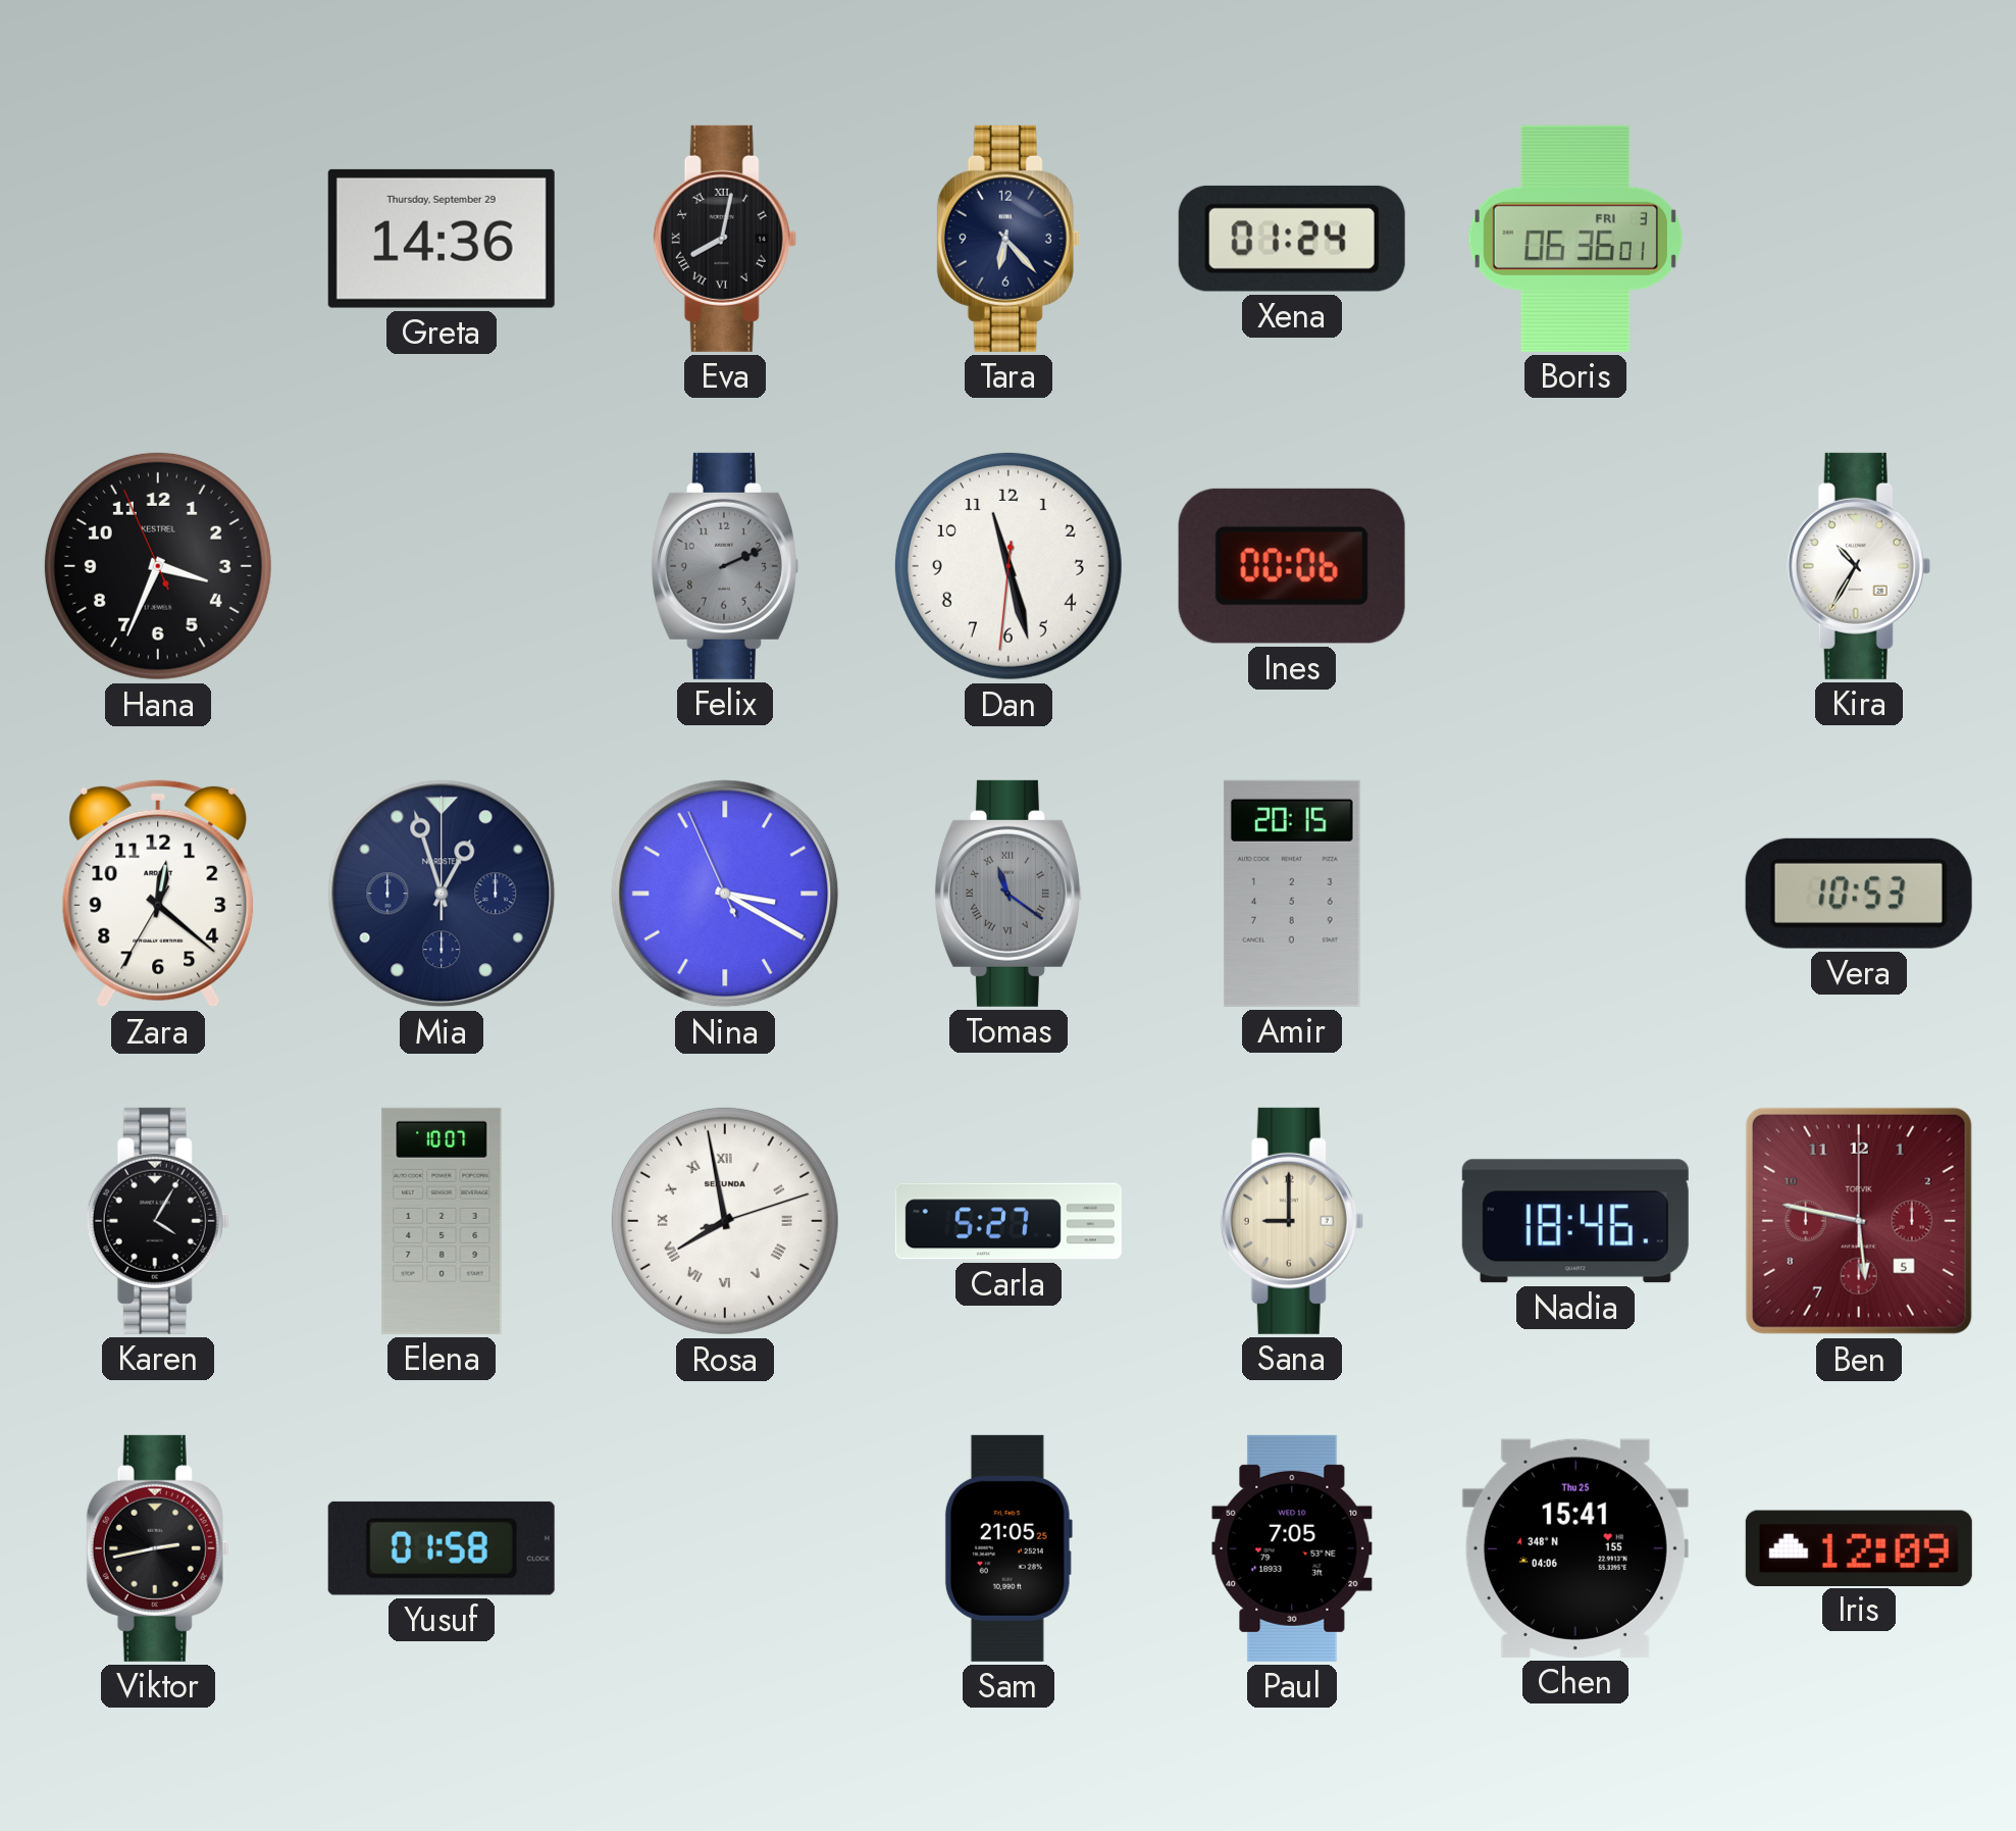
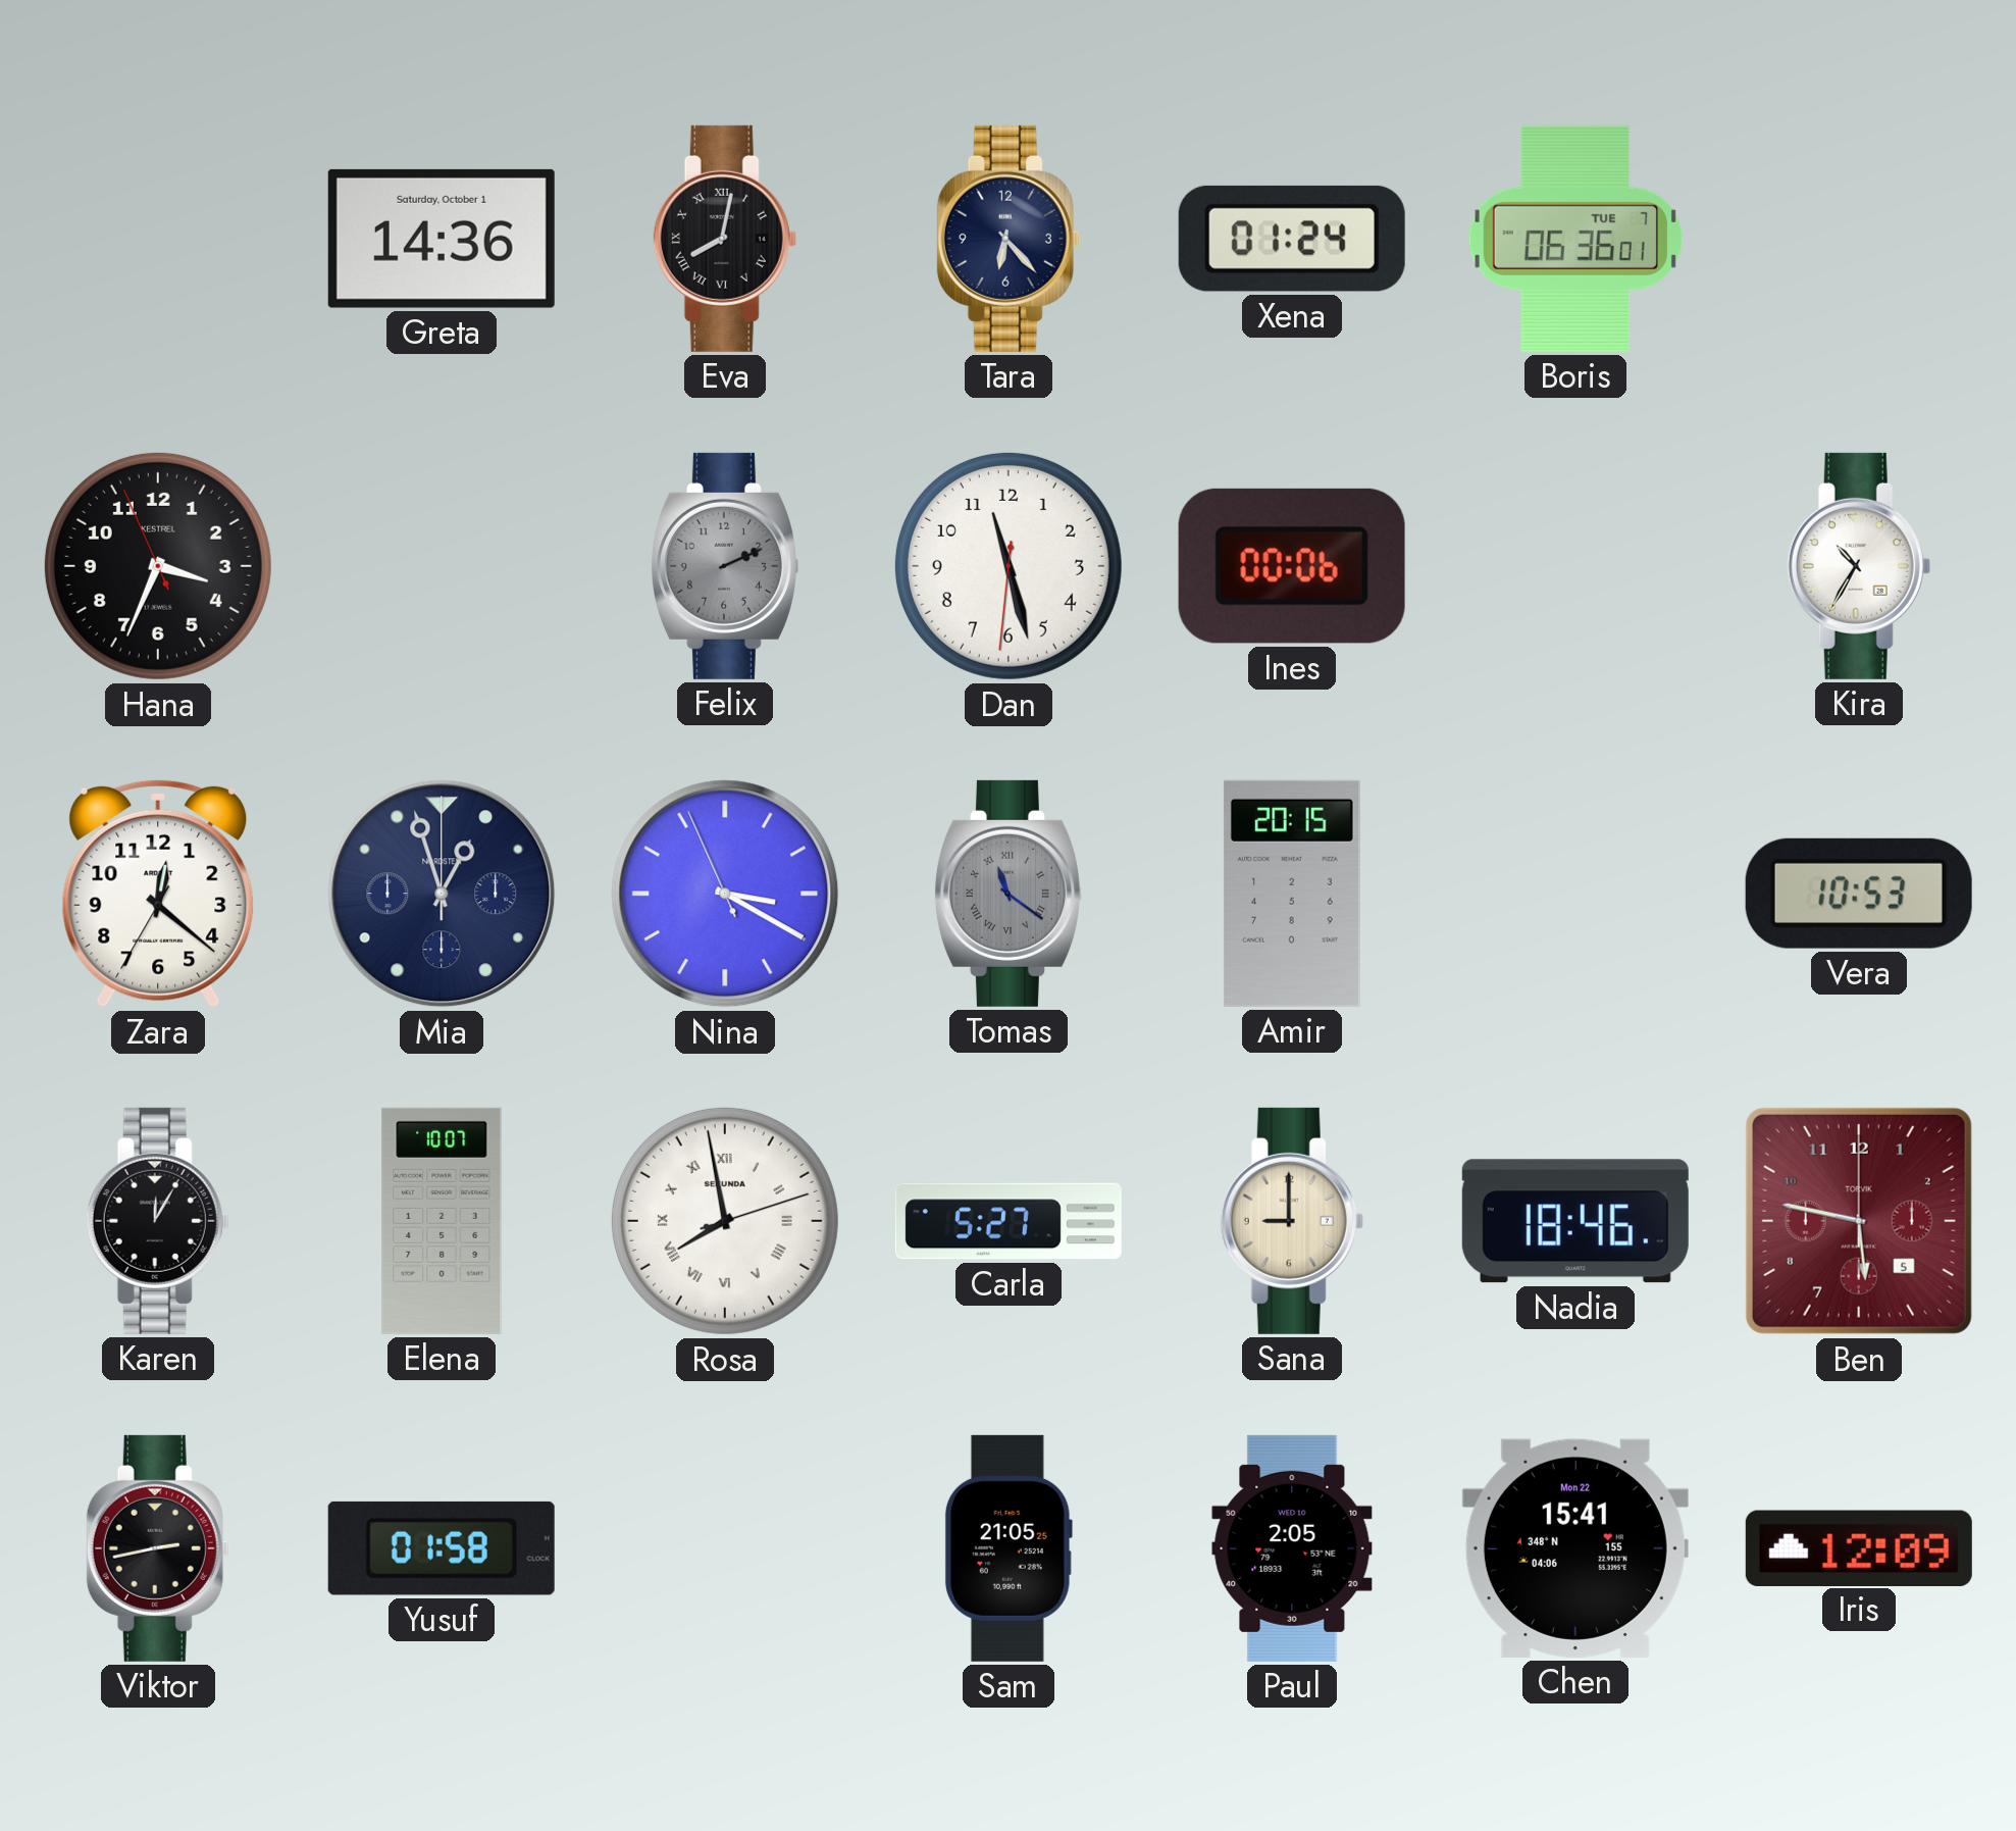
Greta date: Thursday, September 29 -> Saturday, October 1
Boris date: FRI 3 -> TUE 7
Karen: 4:05 -> 12:05
Paul: 7:05 -> 2:05
Chen date: Thu 25 -> Mon 22
